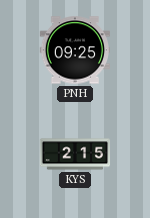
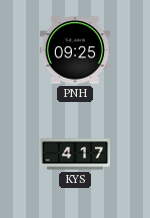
KYS: 2:15 -> 4:17
